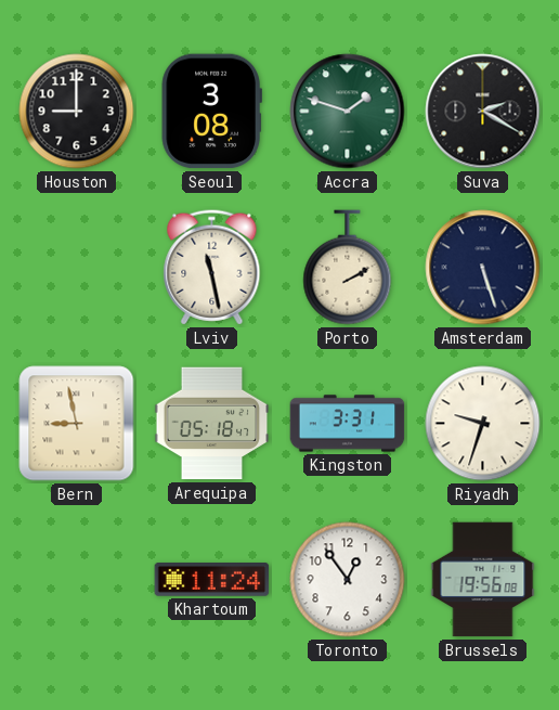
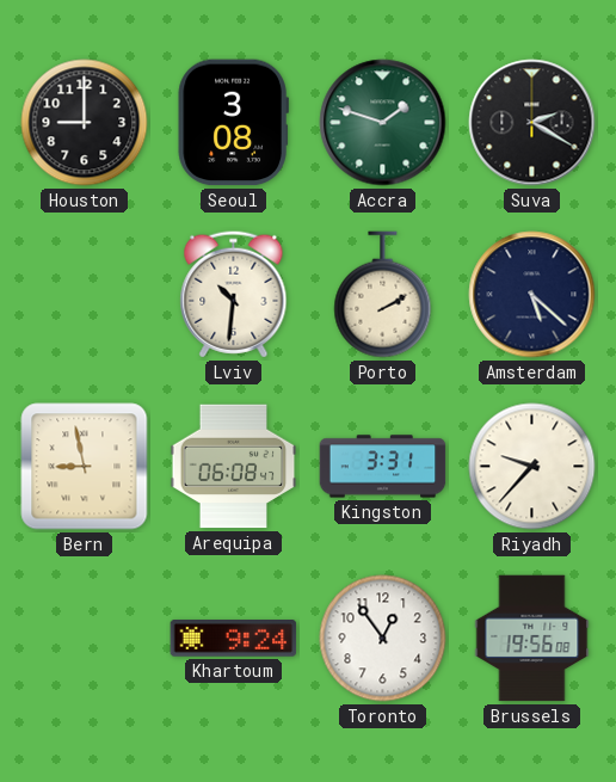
Lviv: 11:28 -> 10:31
Amsterdam: 5:27 -> 5:22
Arequipa: 05:18 -> 06:08
Riyadh: 9:33 -> 9:37
Khartoum: 11:24 -> 9:24
